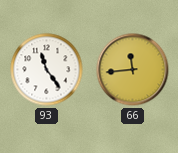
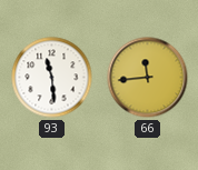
93: 11:24 -> 11:29
